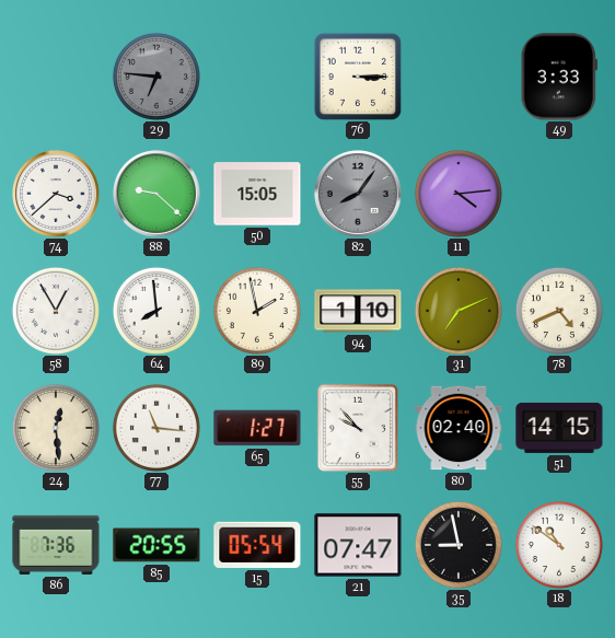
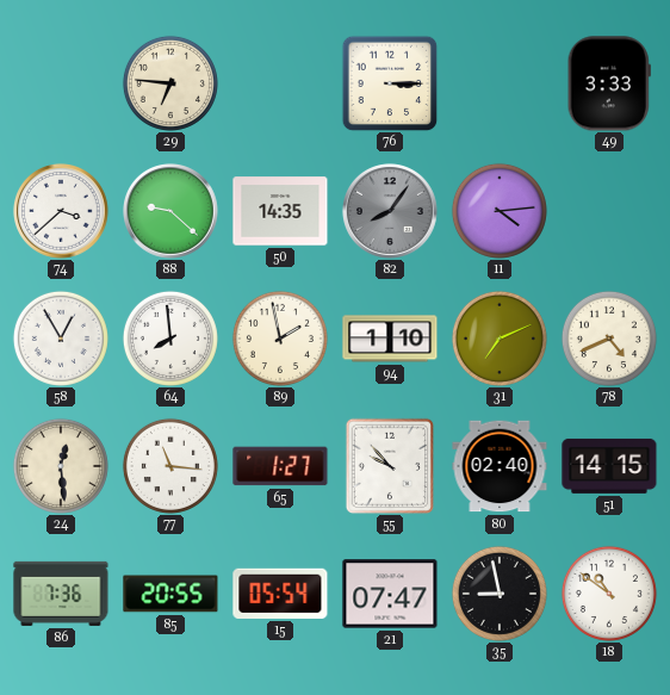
29 dial: grey -> cream
50: 15:05 -> 14:35
